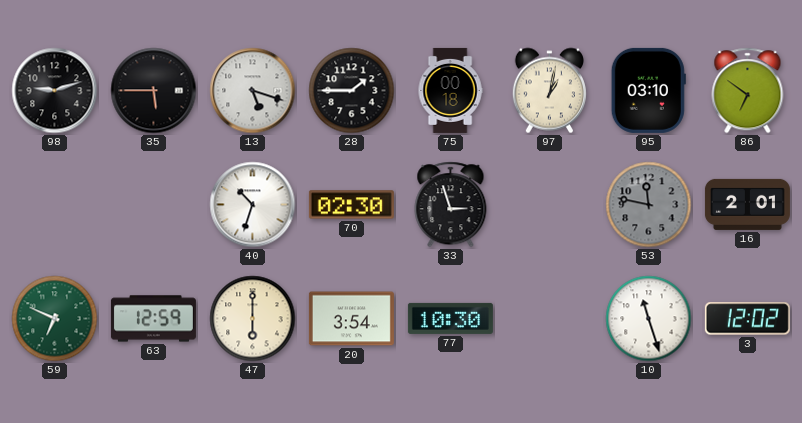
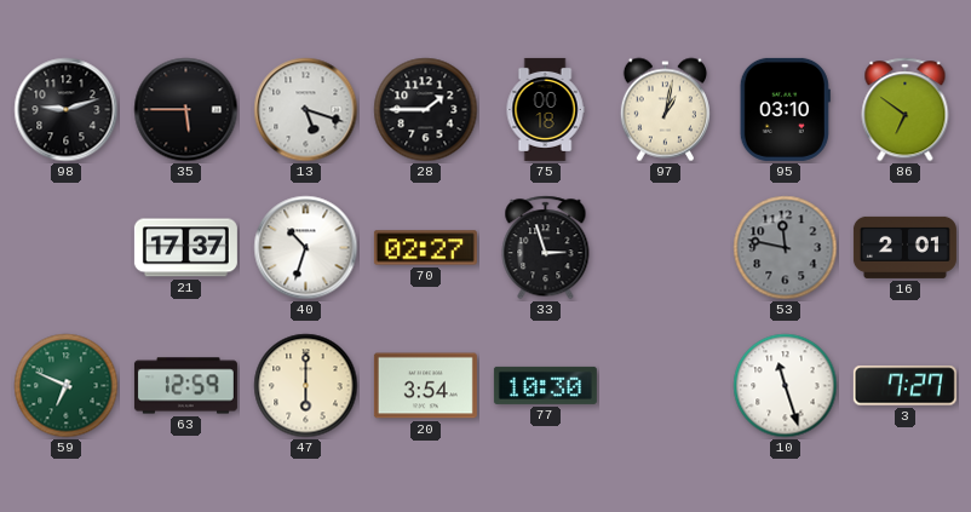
21: none -> 17:37
70: 02:30 -> 02:27
3: 12:02 -> 7:27
